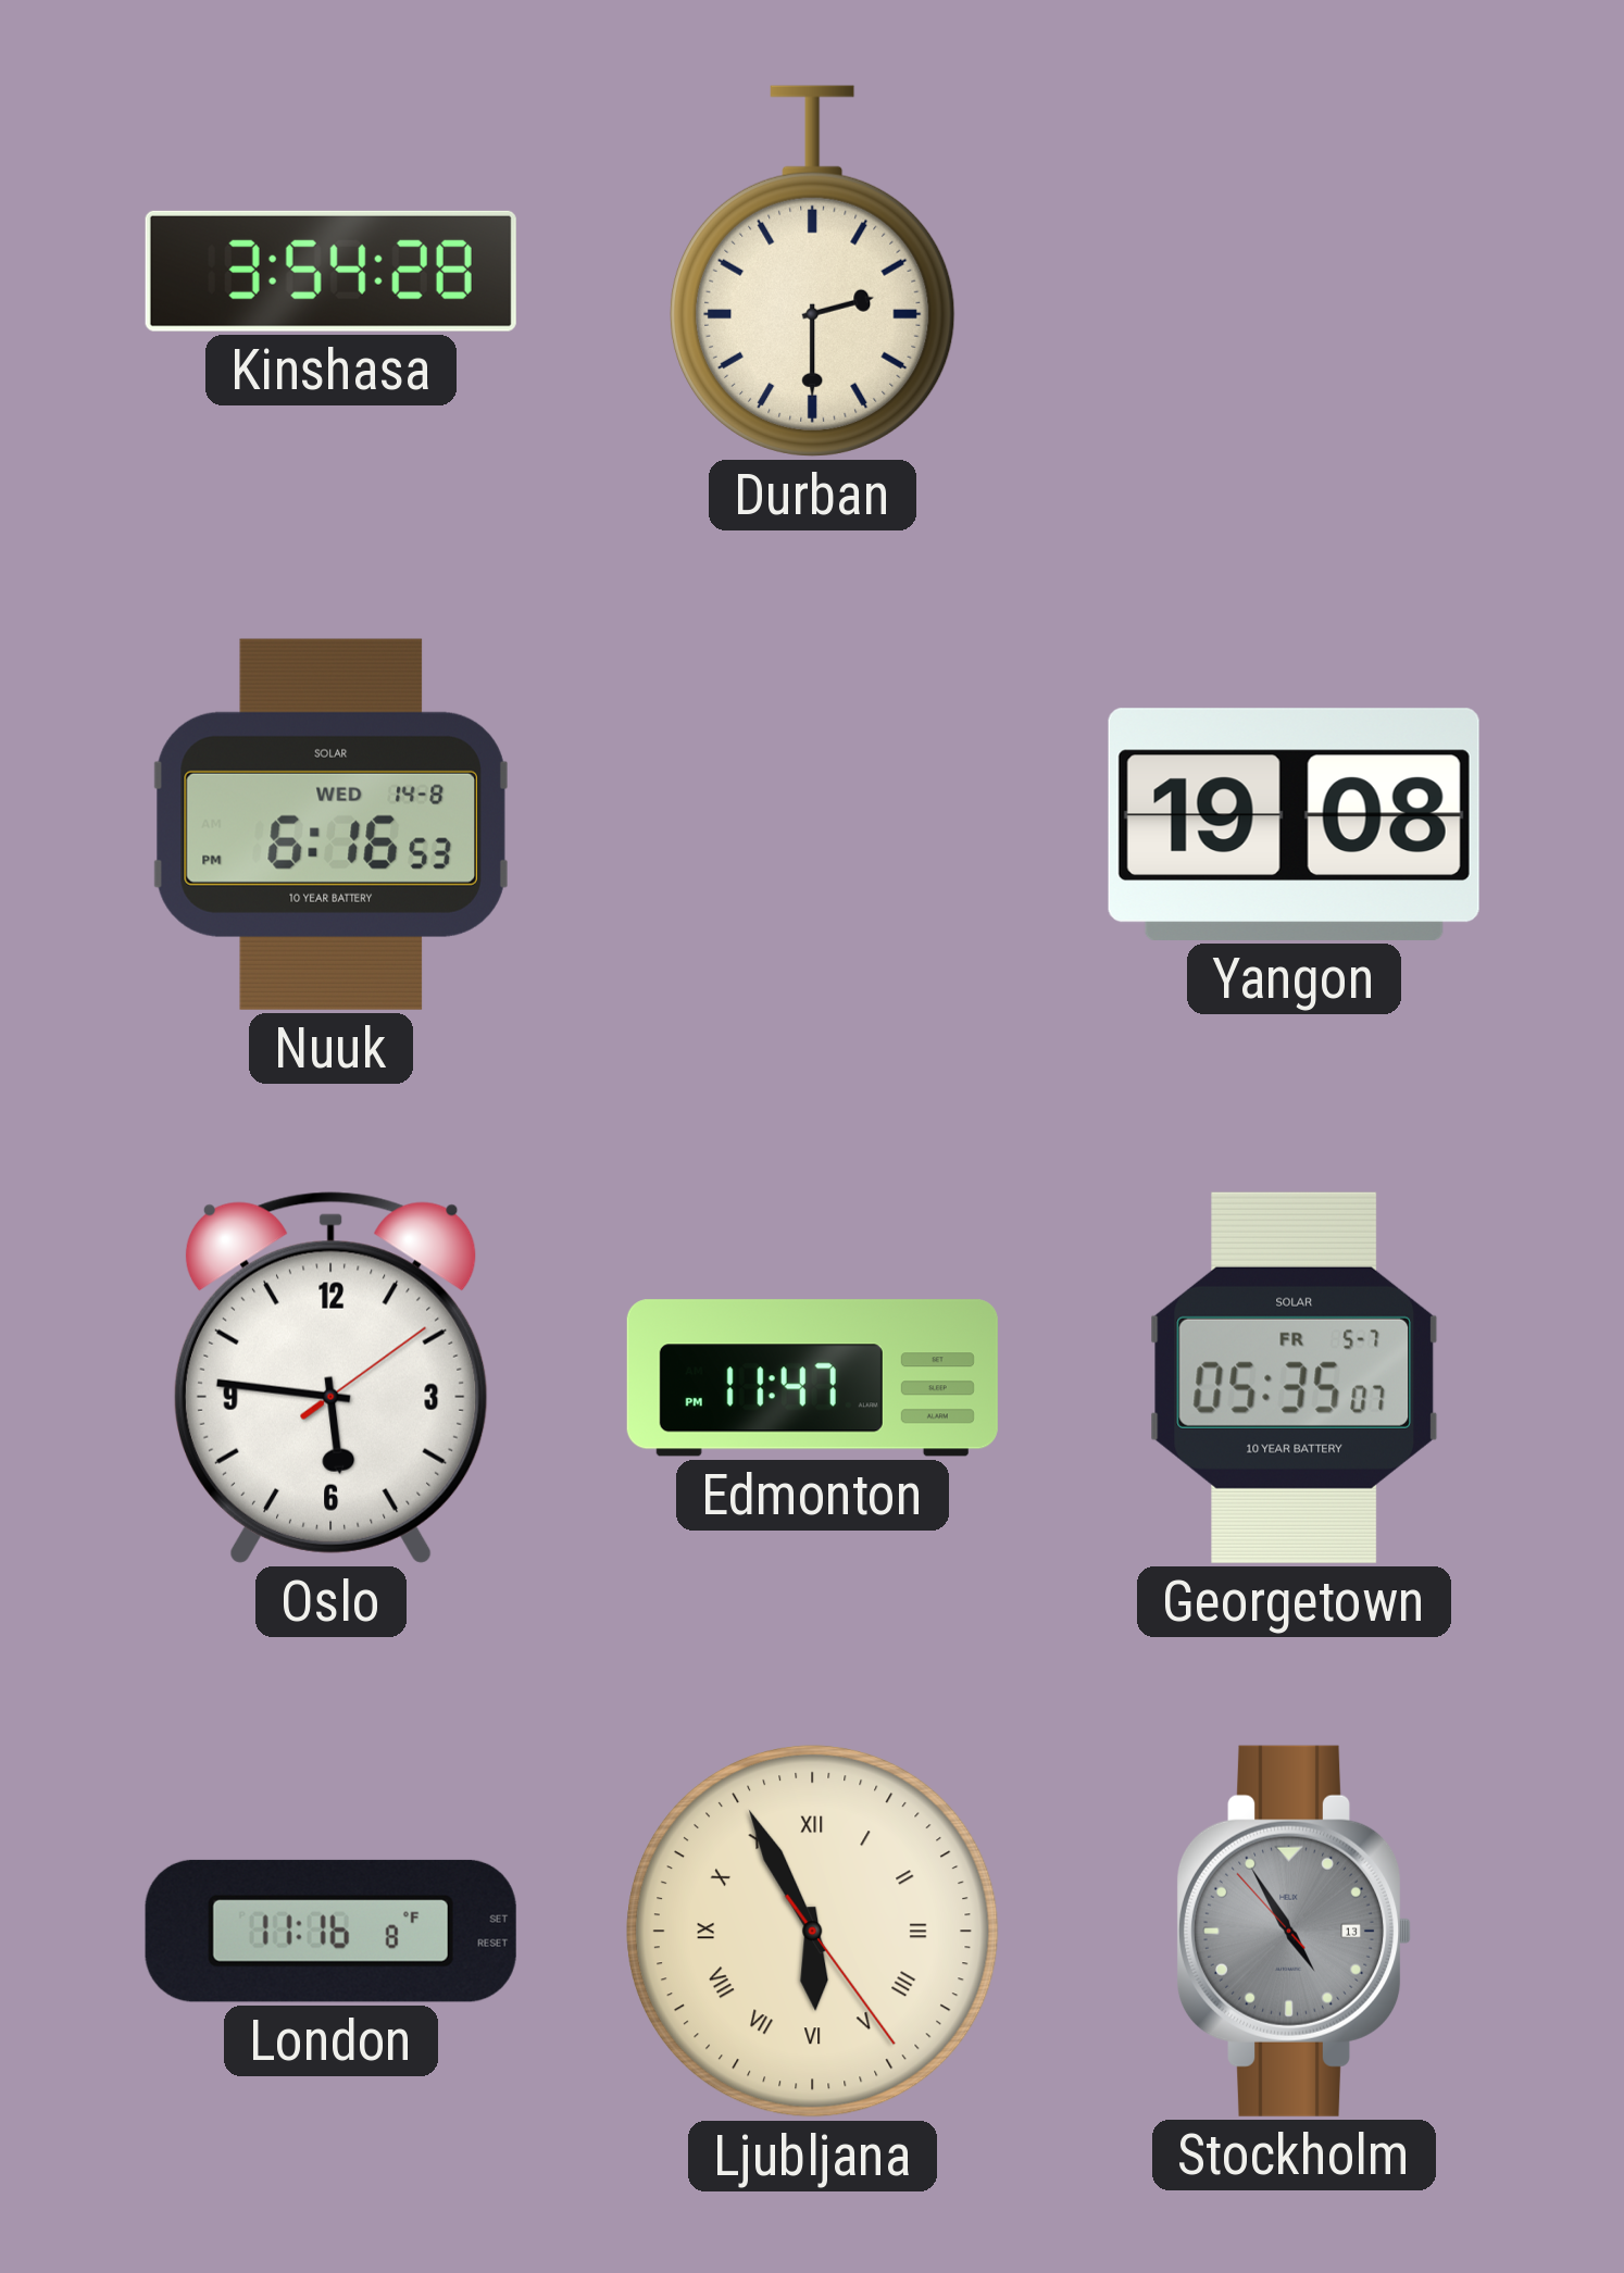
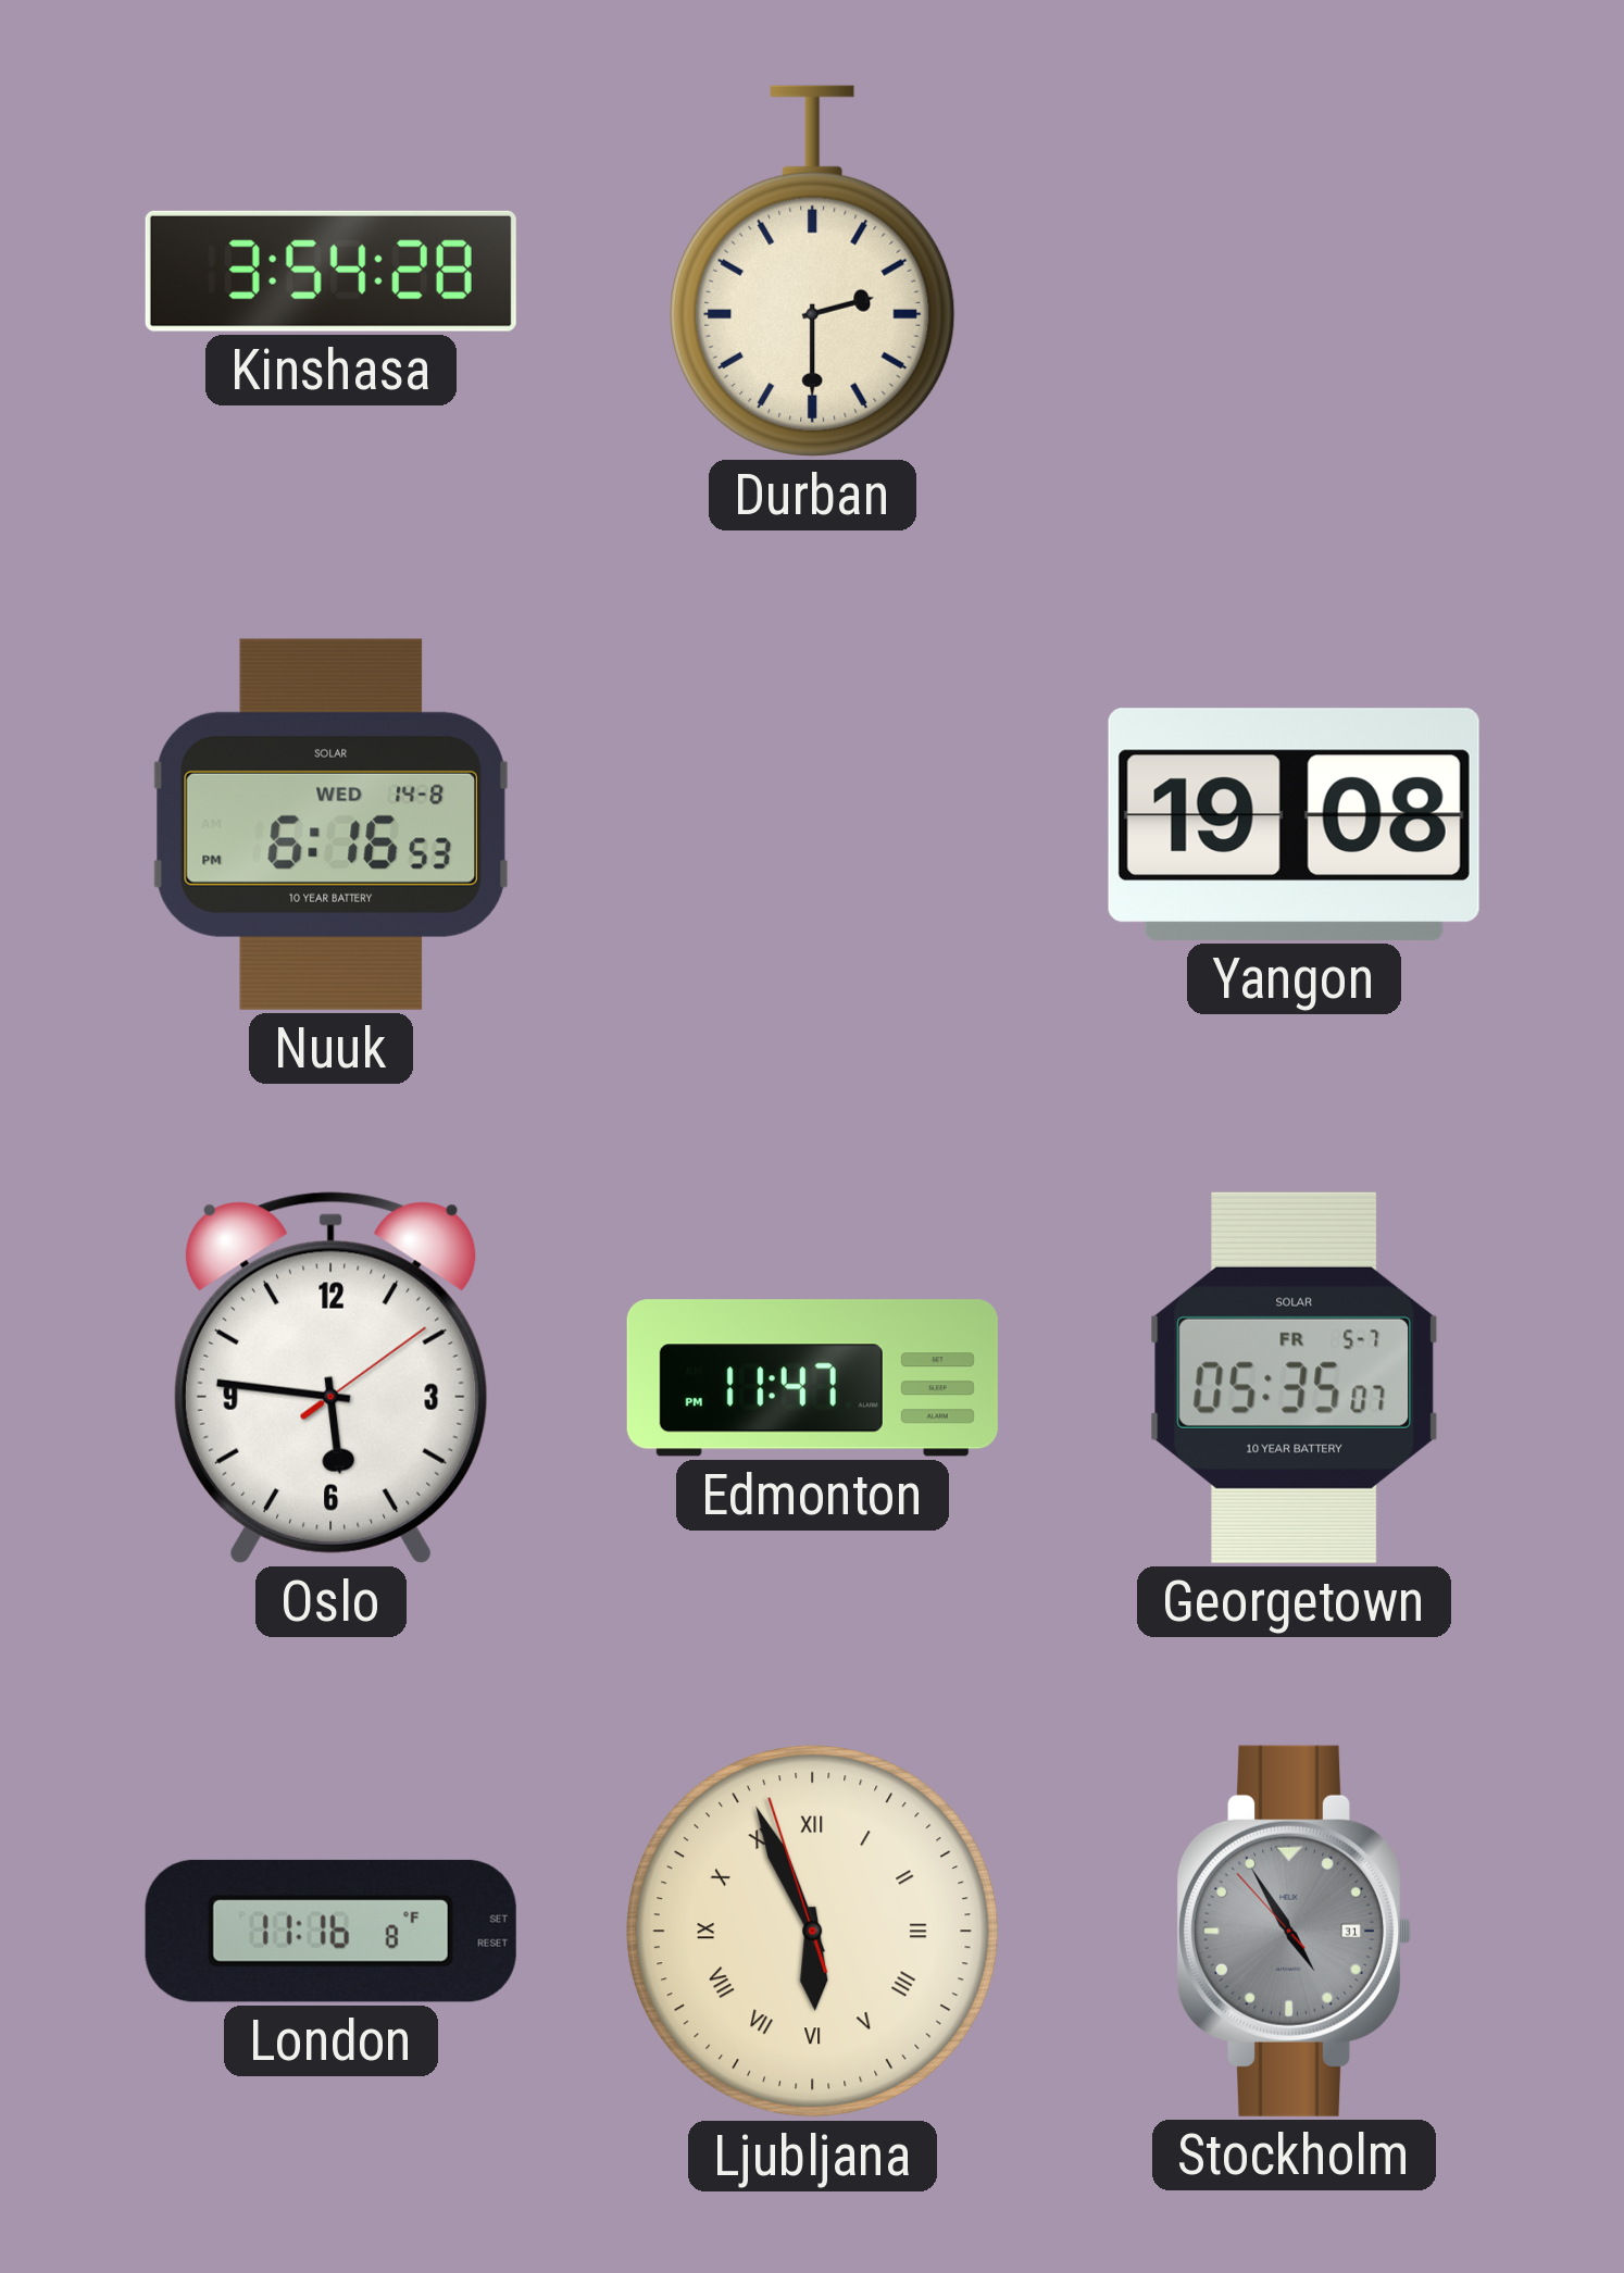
Ljubljana: 5:55:24 -> 5:55:57
Stockholm date: 13 -> 31
